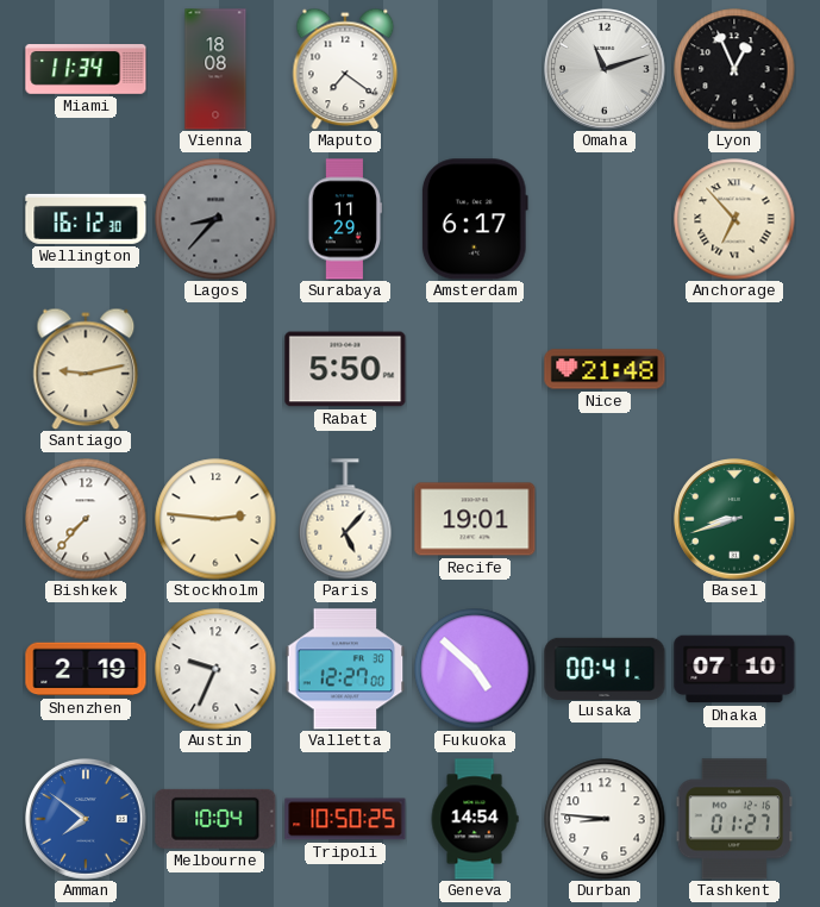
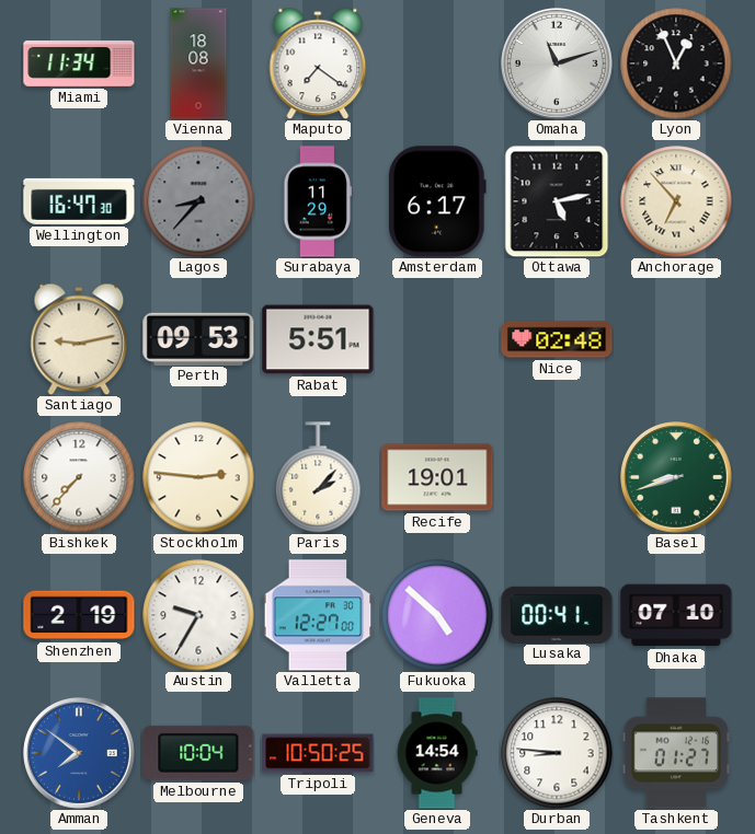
Wellington: 16:12 -> 16:47
Ottawa: none -> 5:13
Perth: none -> 09:53
Rabat: 5:50 -> 5:51
Nice: 21:48 -> 02:48
Paris: 5:07 -> 2:07
Austin: 9:34 -> 9:35
